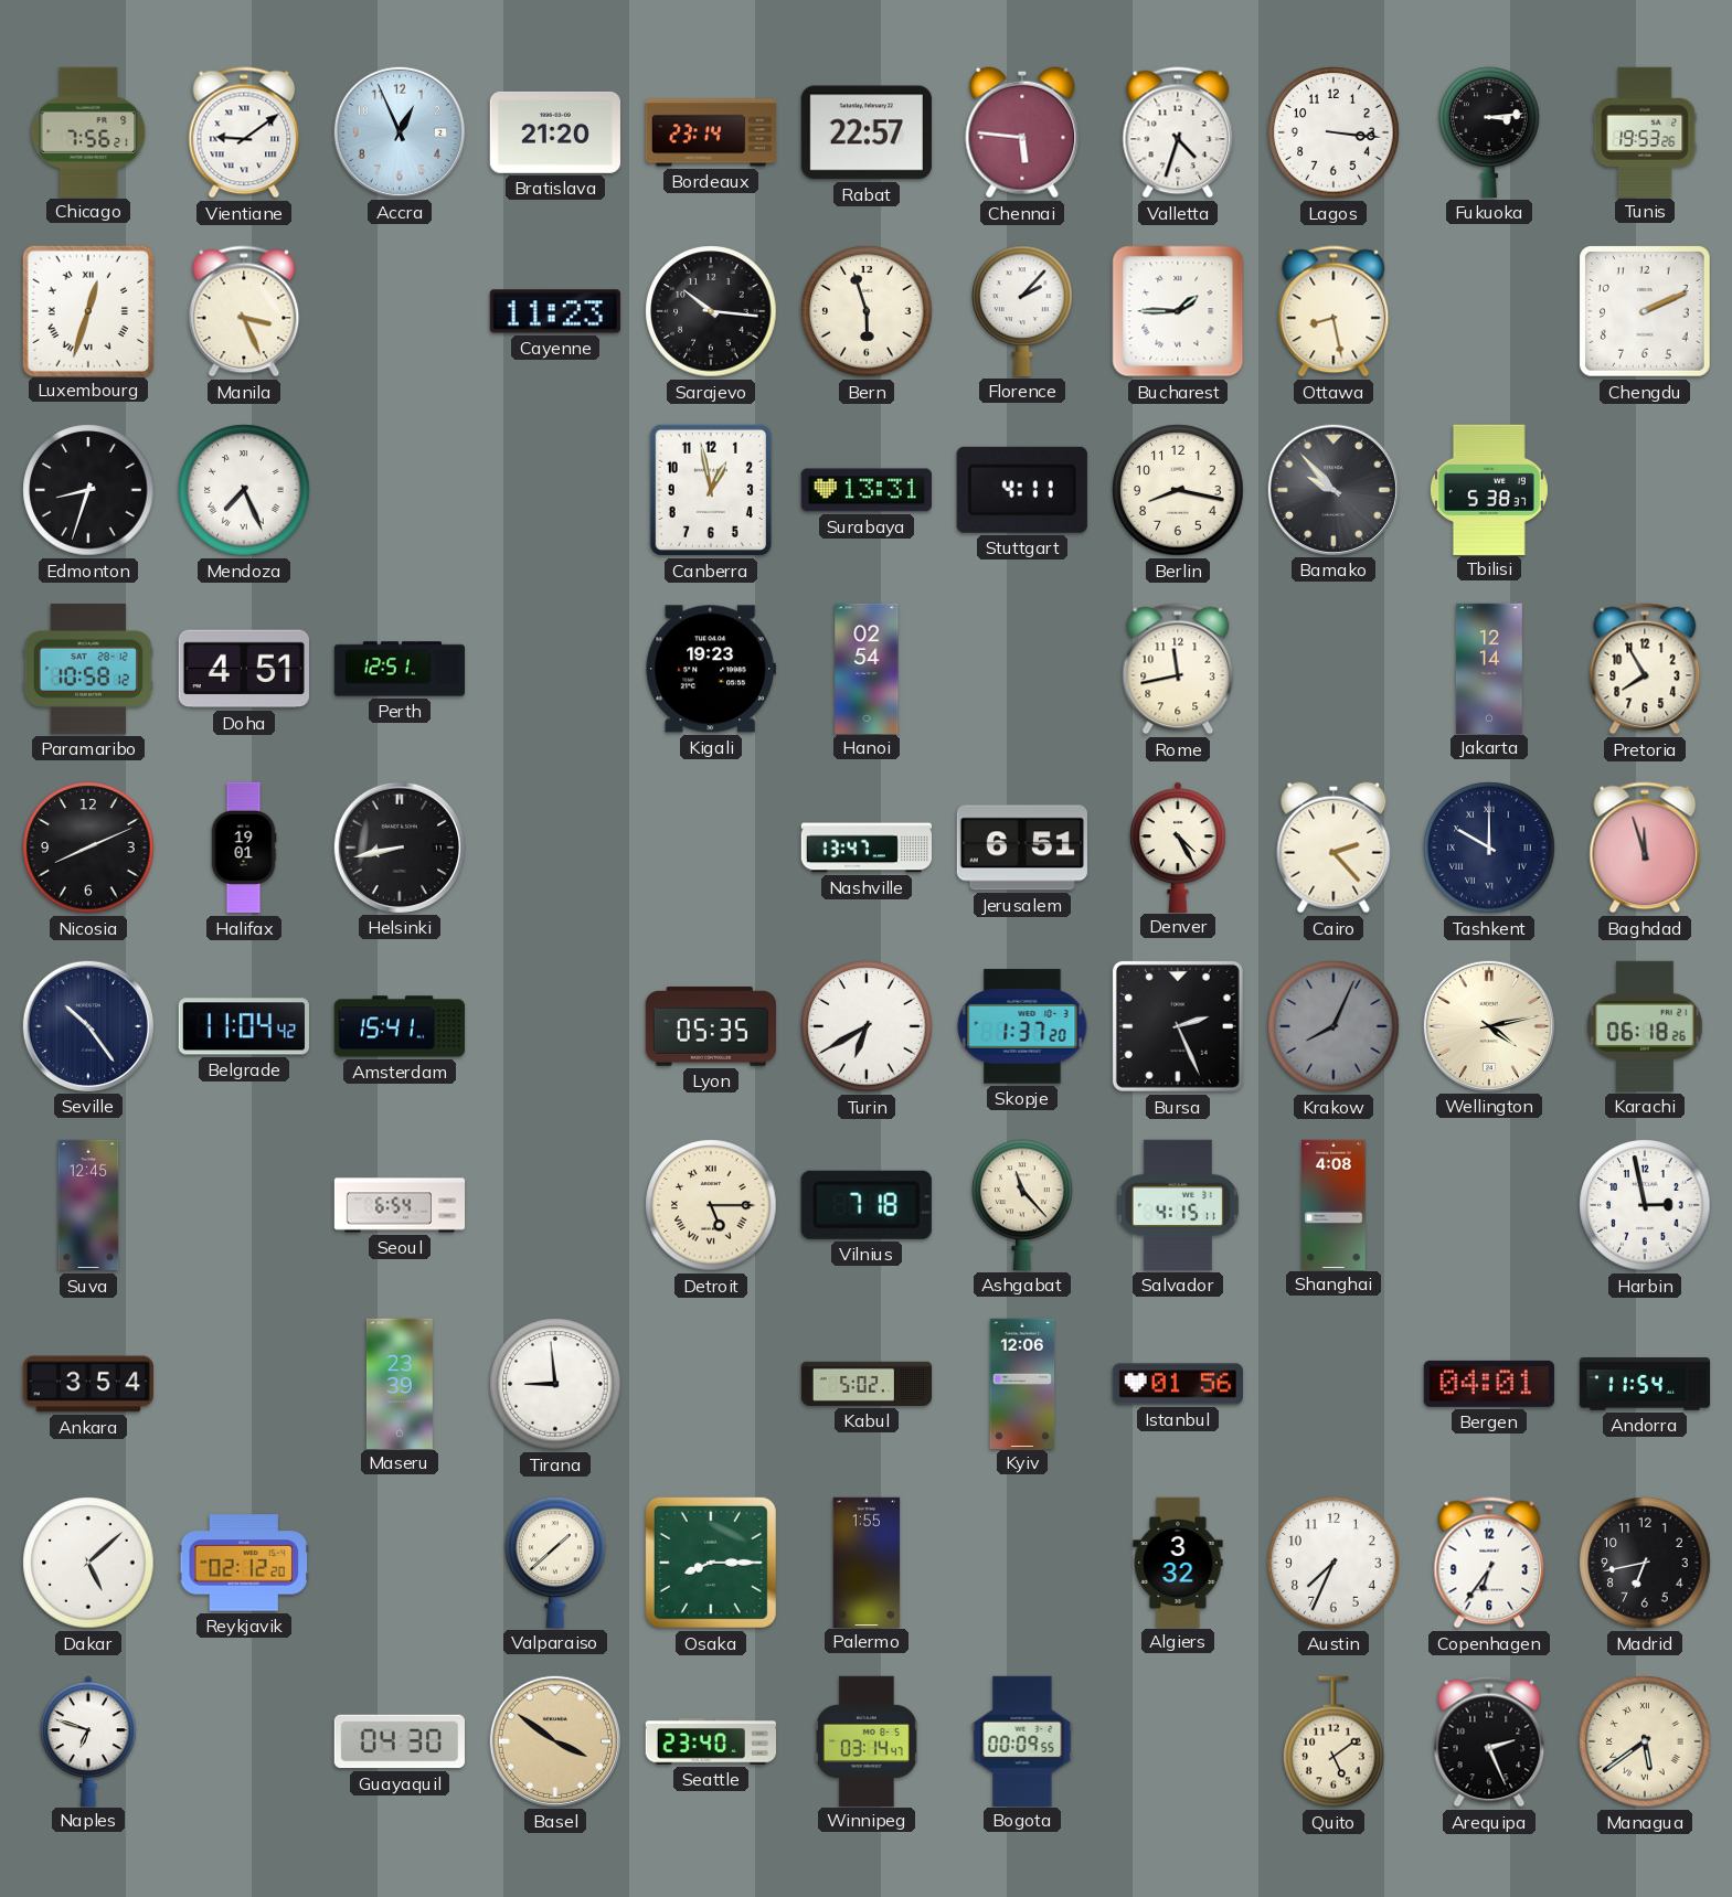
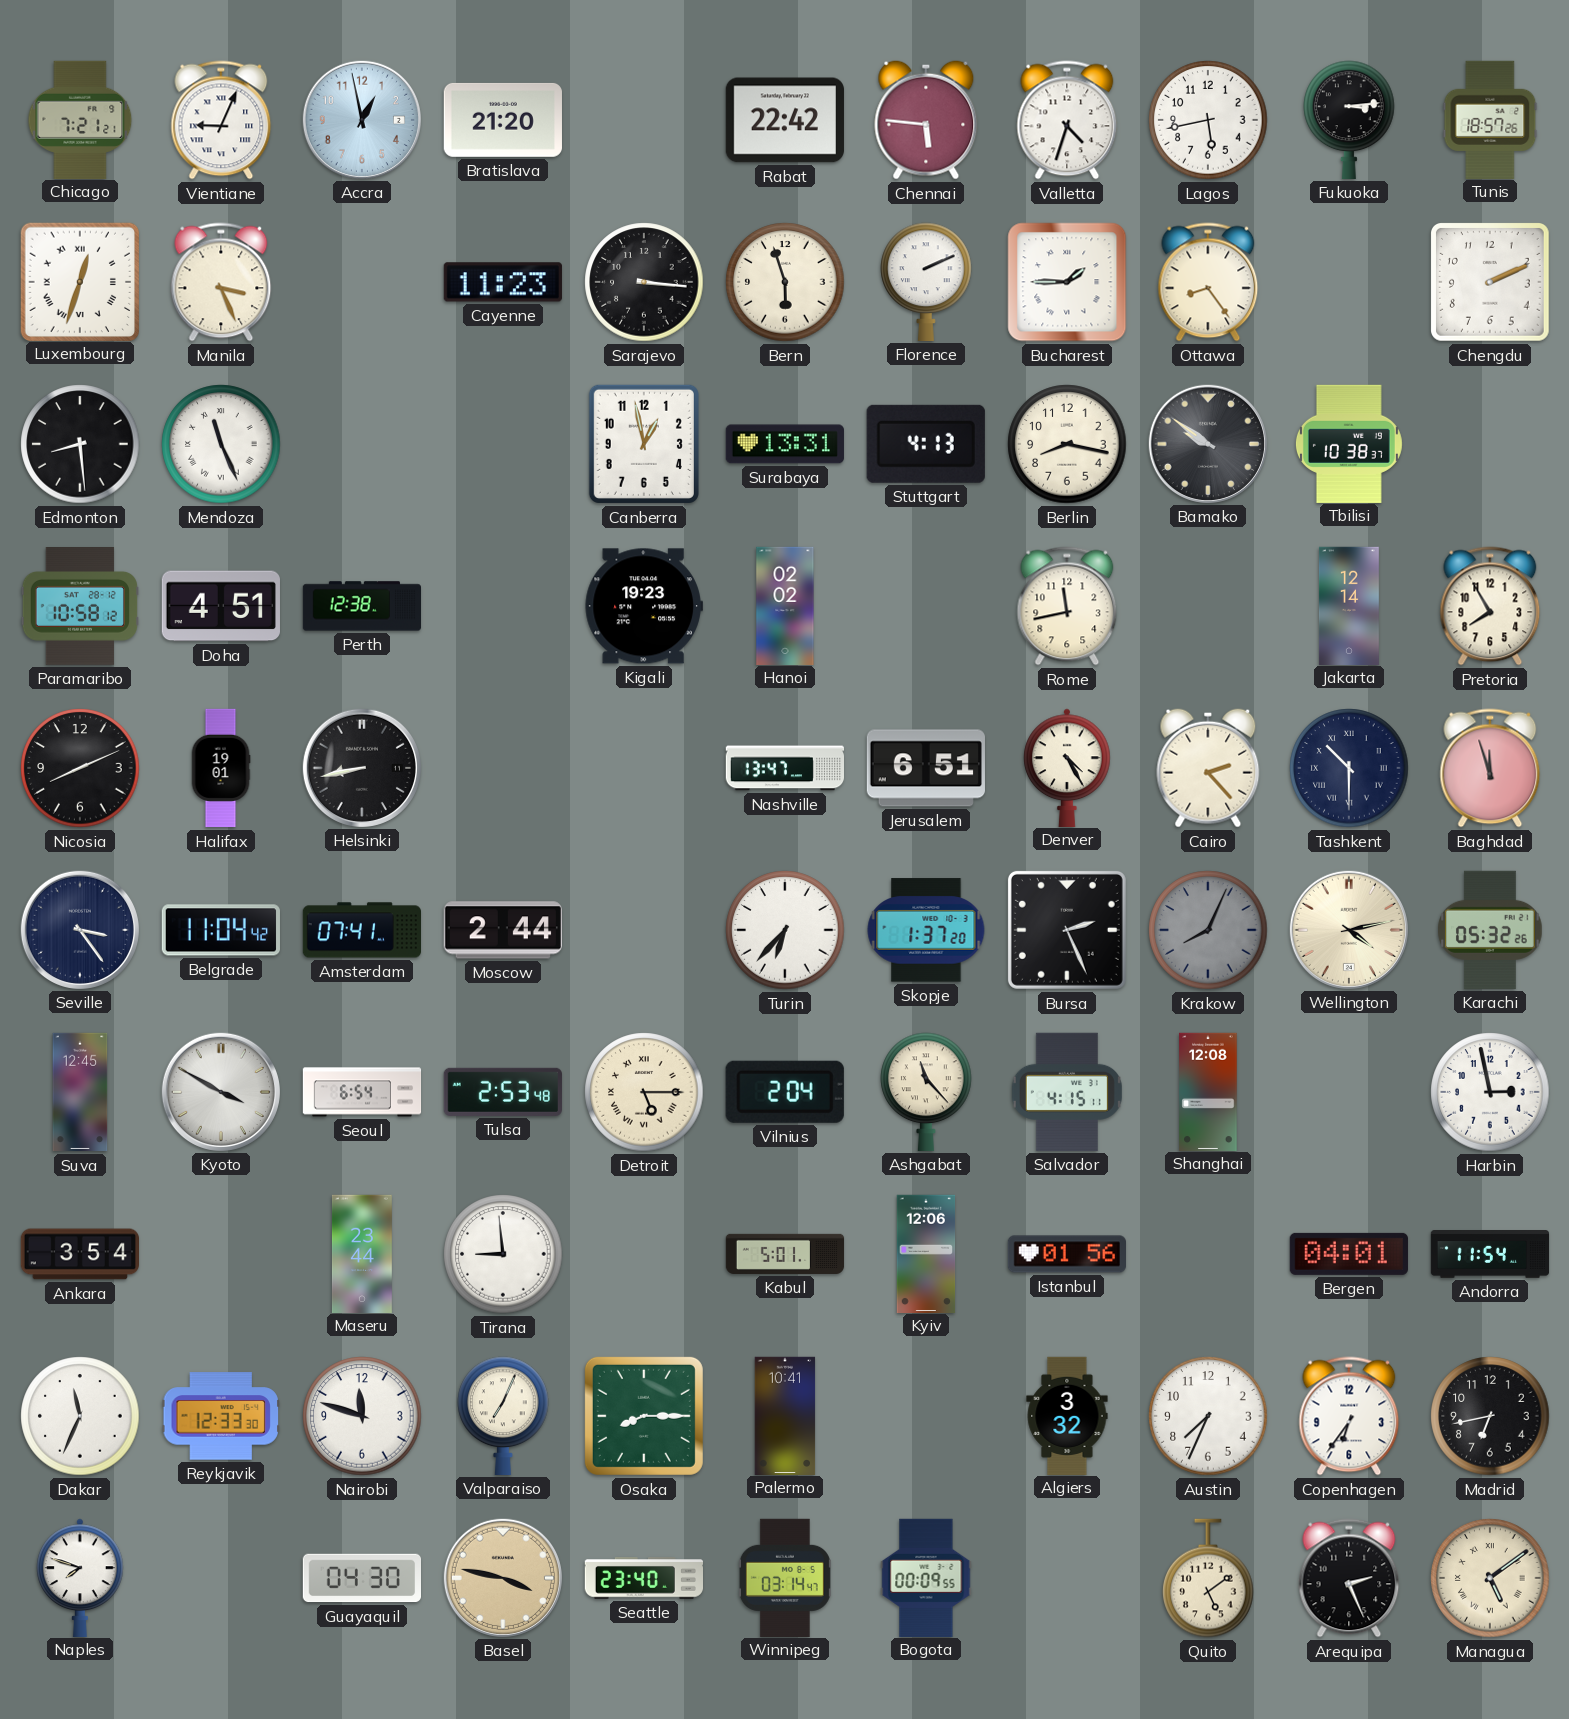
Chicago: 7:56 -> 7:21
Vientiane: 9:09 -> 9:04
Accra: 12:56 -> 12:58
Bordeaux: 23:14 -> none
Rabat: 22:57 -> 22:42
Lagos: 3:16 -> 5:43
Tunis: 19:53 -> 18:57
Sarajevo: 10:16 -> 3:16
Florence: 2:07 -> 2:11
Ottawa: 8:28 -> 8:24
Edmonton: 8:33 -> 8:29
Mendoza: 7:26 -> 11:26
Stuttgart: 4:11 -> 4:13
Bamako: 9:53 -> 9:51
Tbilisi: 5:38 -> 10:38
Perth: 12:51 -> 12:38
Hanoi: 02:54 -> 02:02
Tashkent: 10:00 -> 10:30
Seville: 10:24 -> 3:24
Amsterdam: 15:41 -> 07:41
Moscow: none -> 2:44
Lyon: 05:35 -> none
Turin: 6:40 -> 6:37
Karachi: 06:18 -> 05:32
Kyoto: none -> 3:50
Tulsa: none -> 2:53
Vilnius: 7:18 -> 2:04
Shanghai: 4:08 -> 12:08
Maseru: 23:39 -> 23:44
Kabul: 5:02 -> 5:01
Dakar: 5:08 -> 11:34
Reykjavik: 02:12 -> 12:33
Nairobi: none -> 11:48
Valparaiso: 1:38 -> 7:04
Palermo: 1:55 -> 10:41
Naples: 6:48 -> 7:48
Basel: 3:51 -> 3:47
Managua: 5:39 -> 5:09
